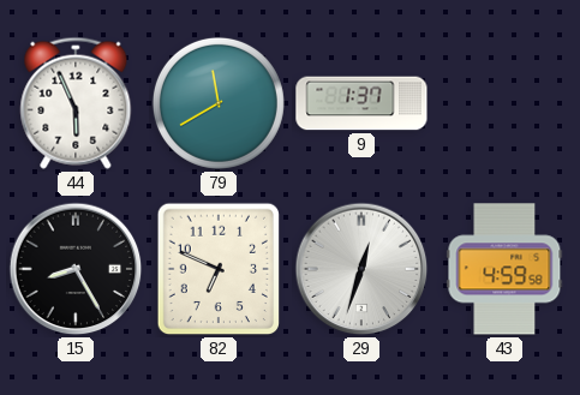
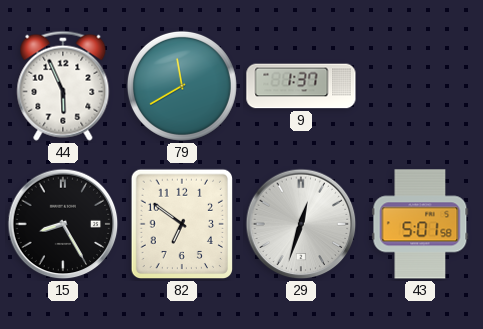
82: 6:49 -> 6:51
43: 4:59 -> 5:01
